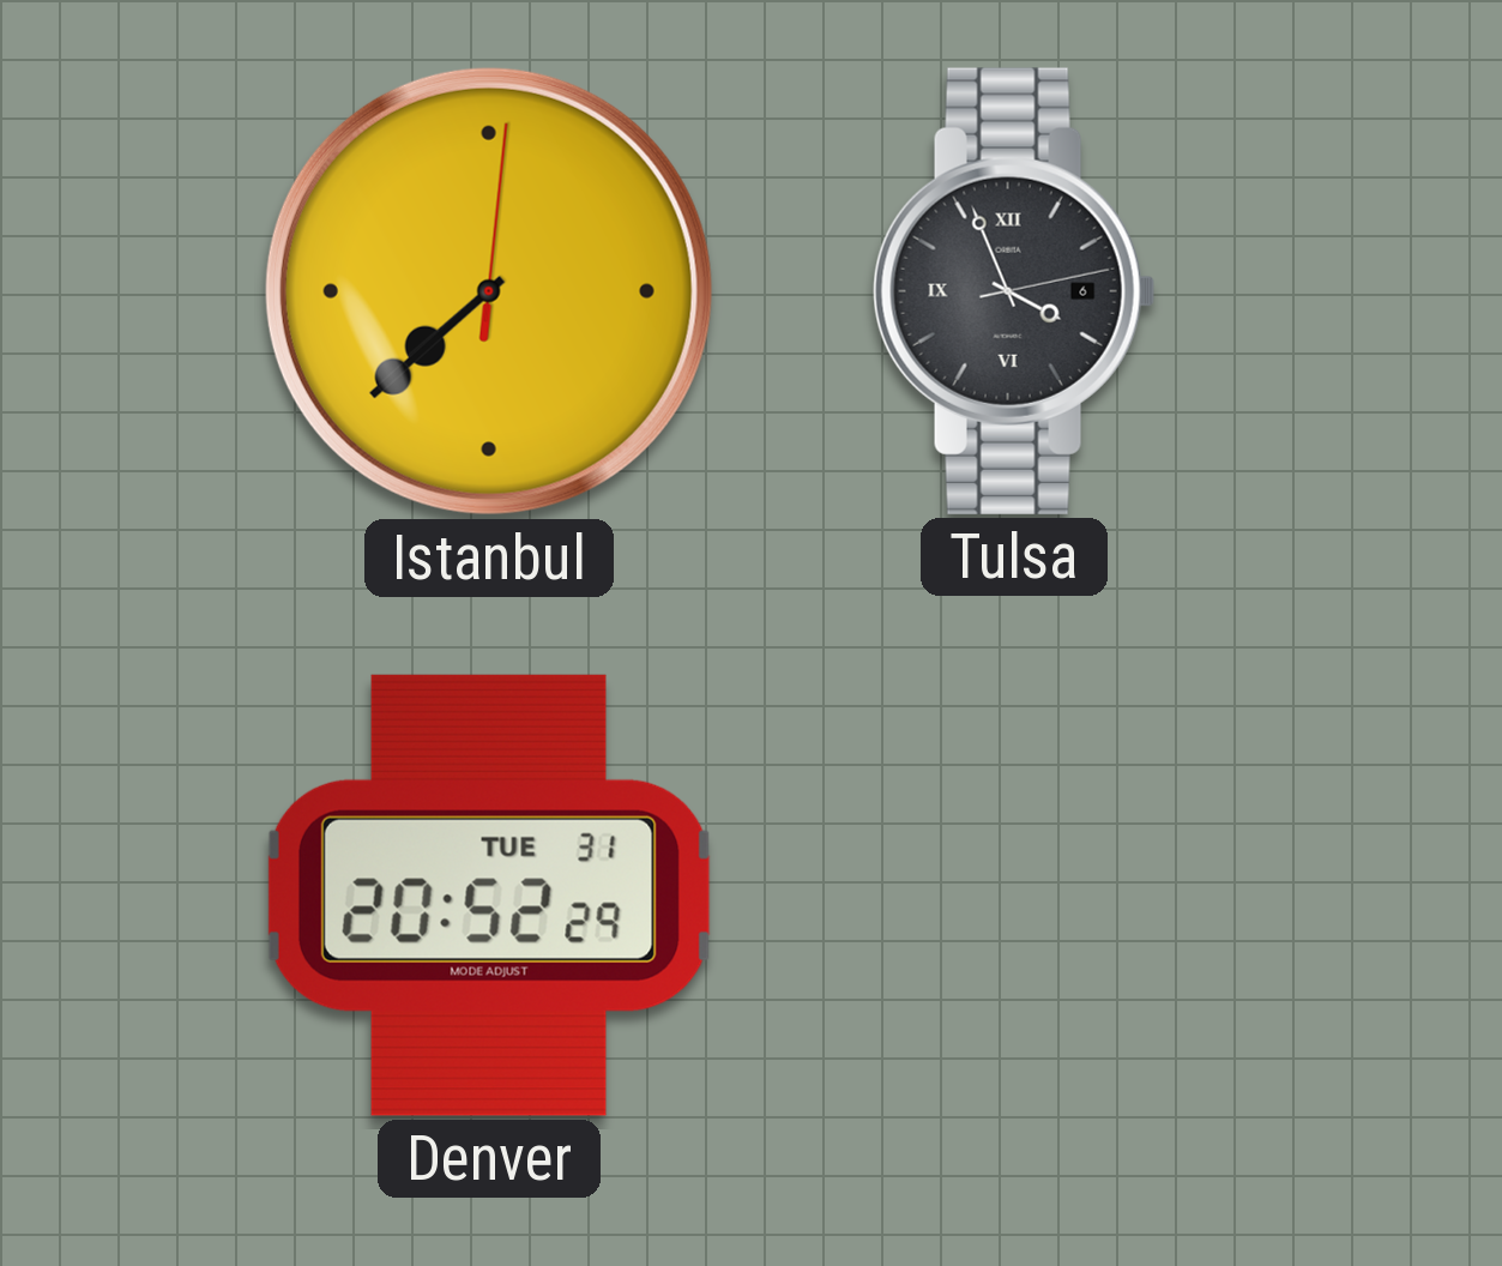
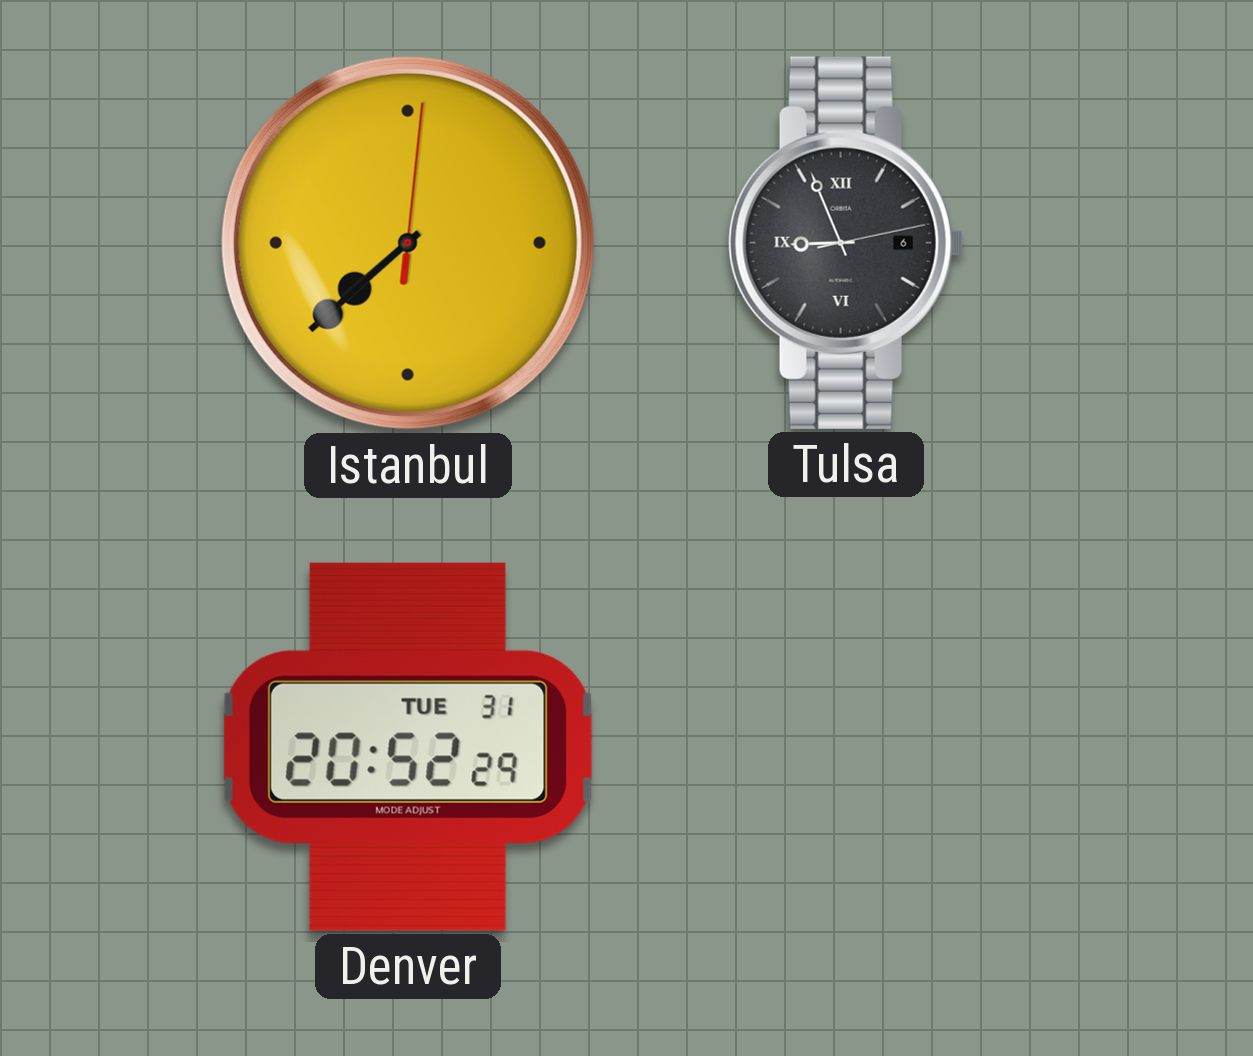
Tulsa: 3:56 -> 8:56
